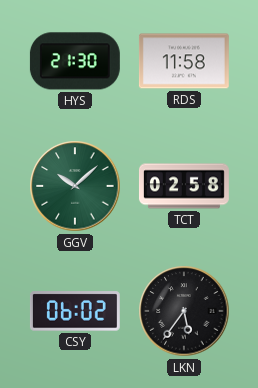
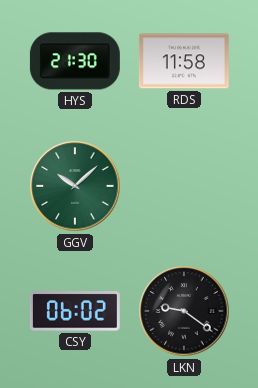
TCT: 02:58 -> none
LKN: 5:36 -> 9:21
